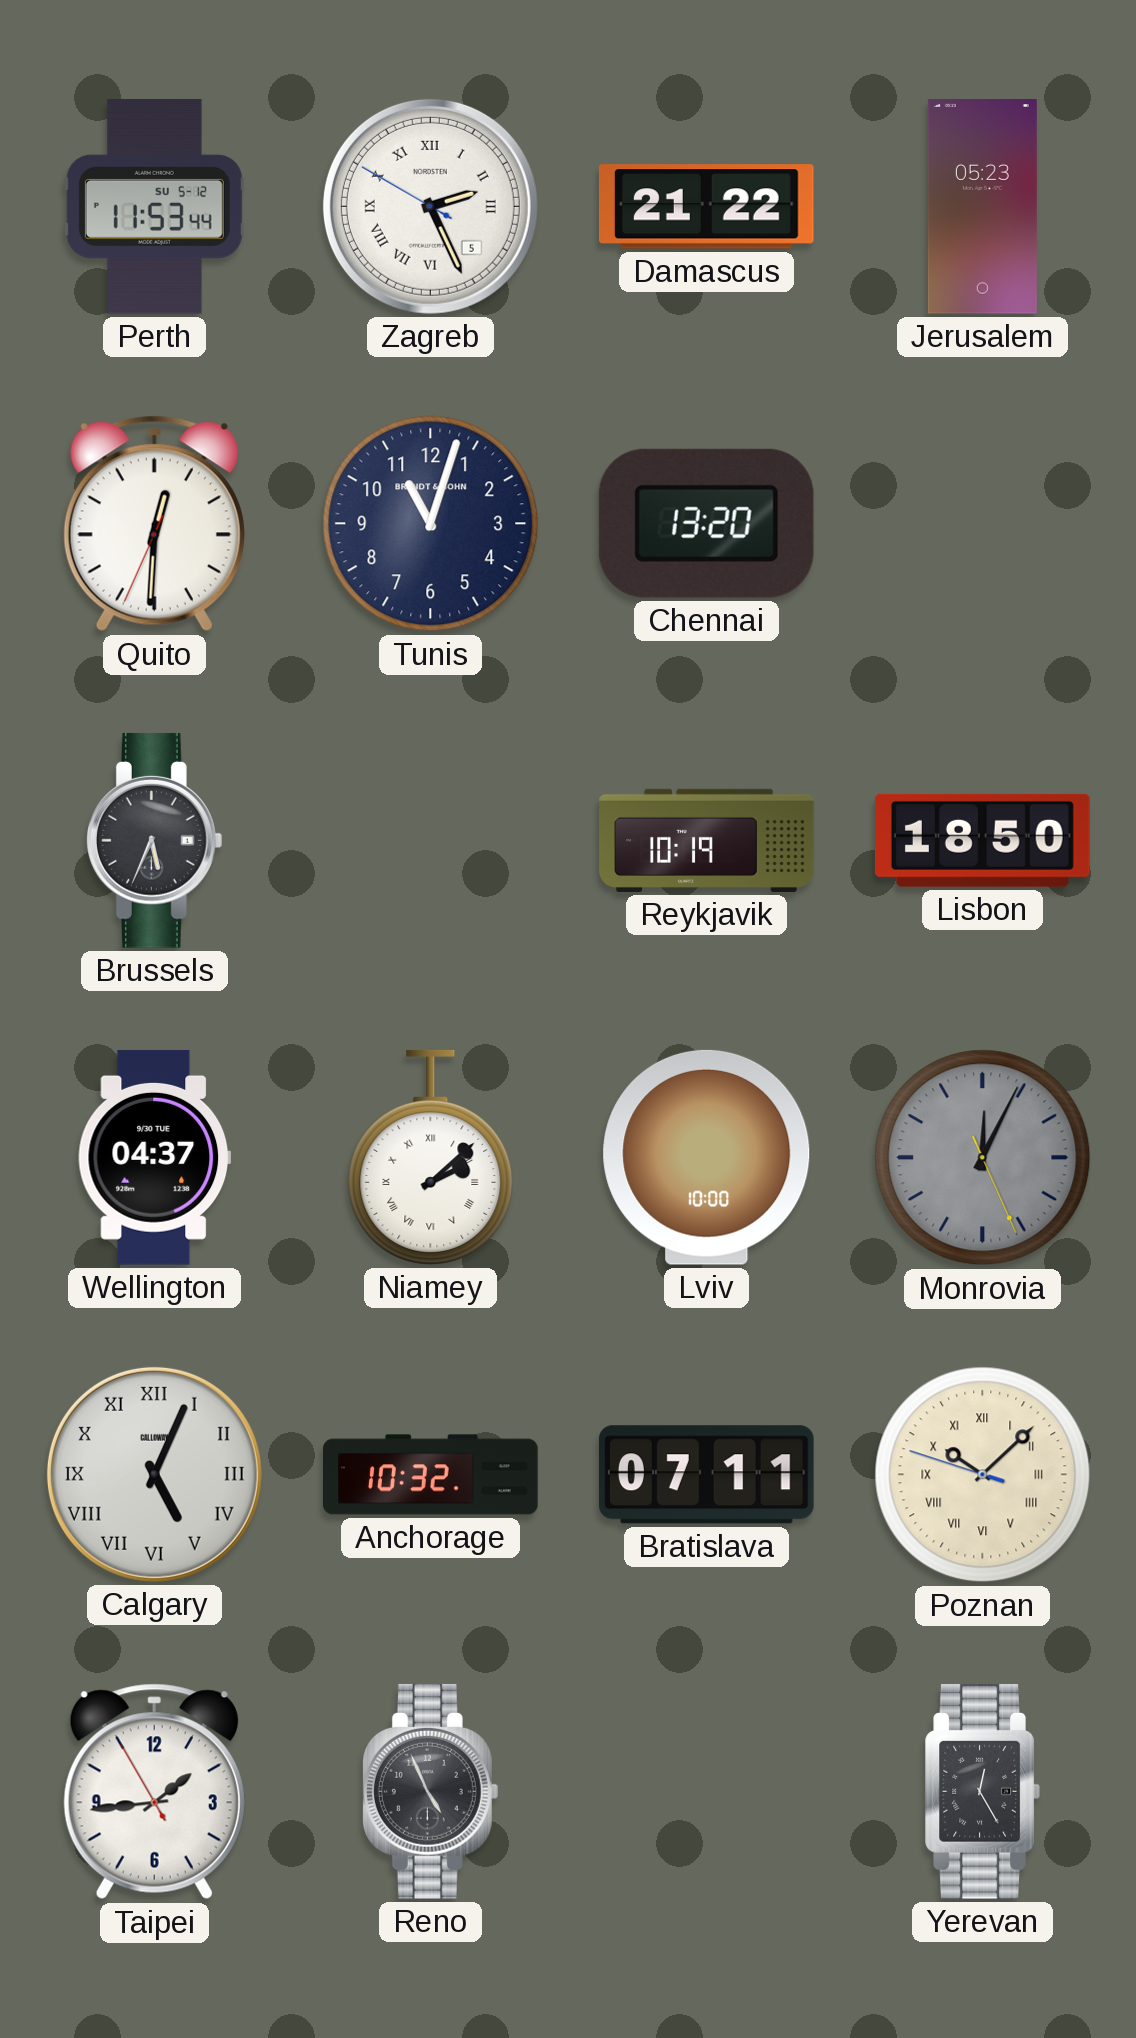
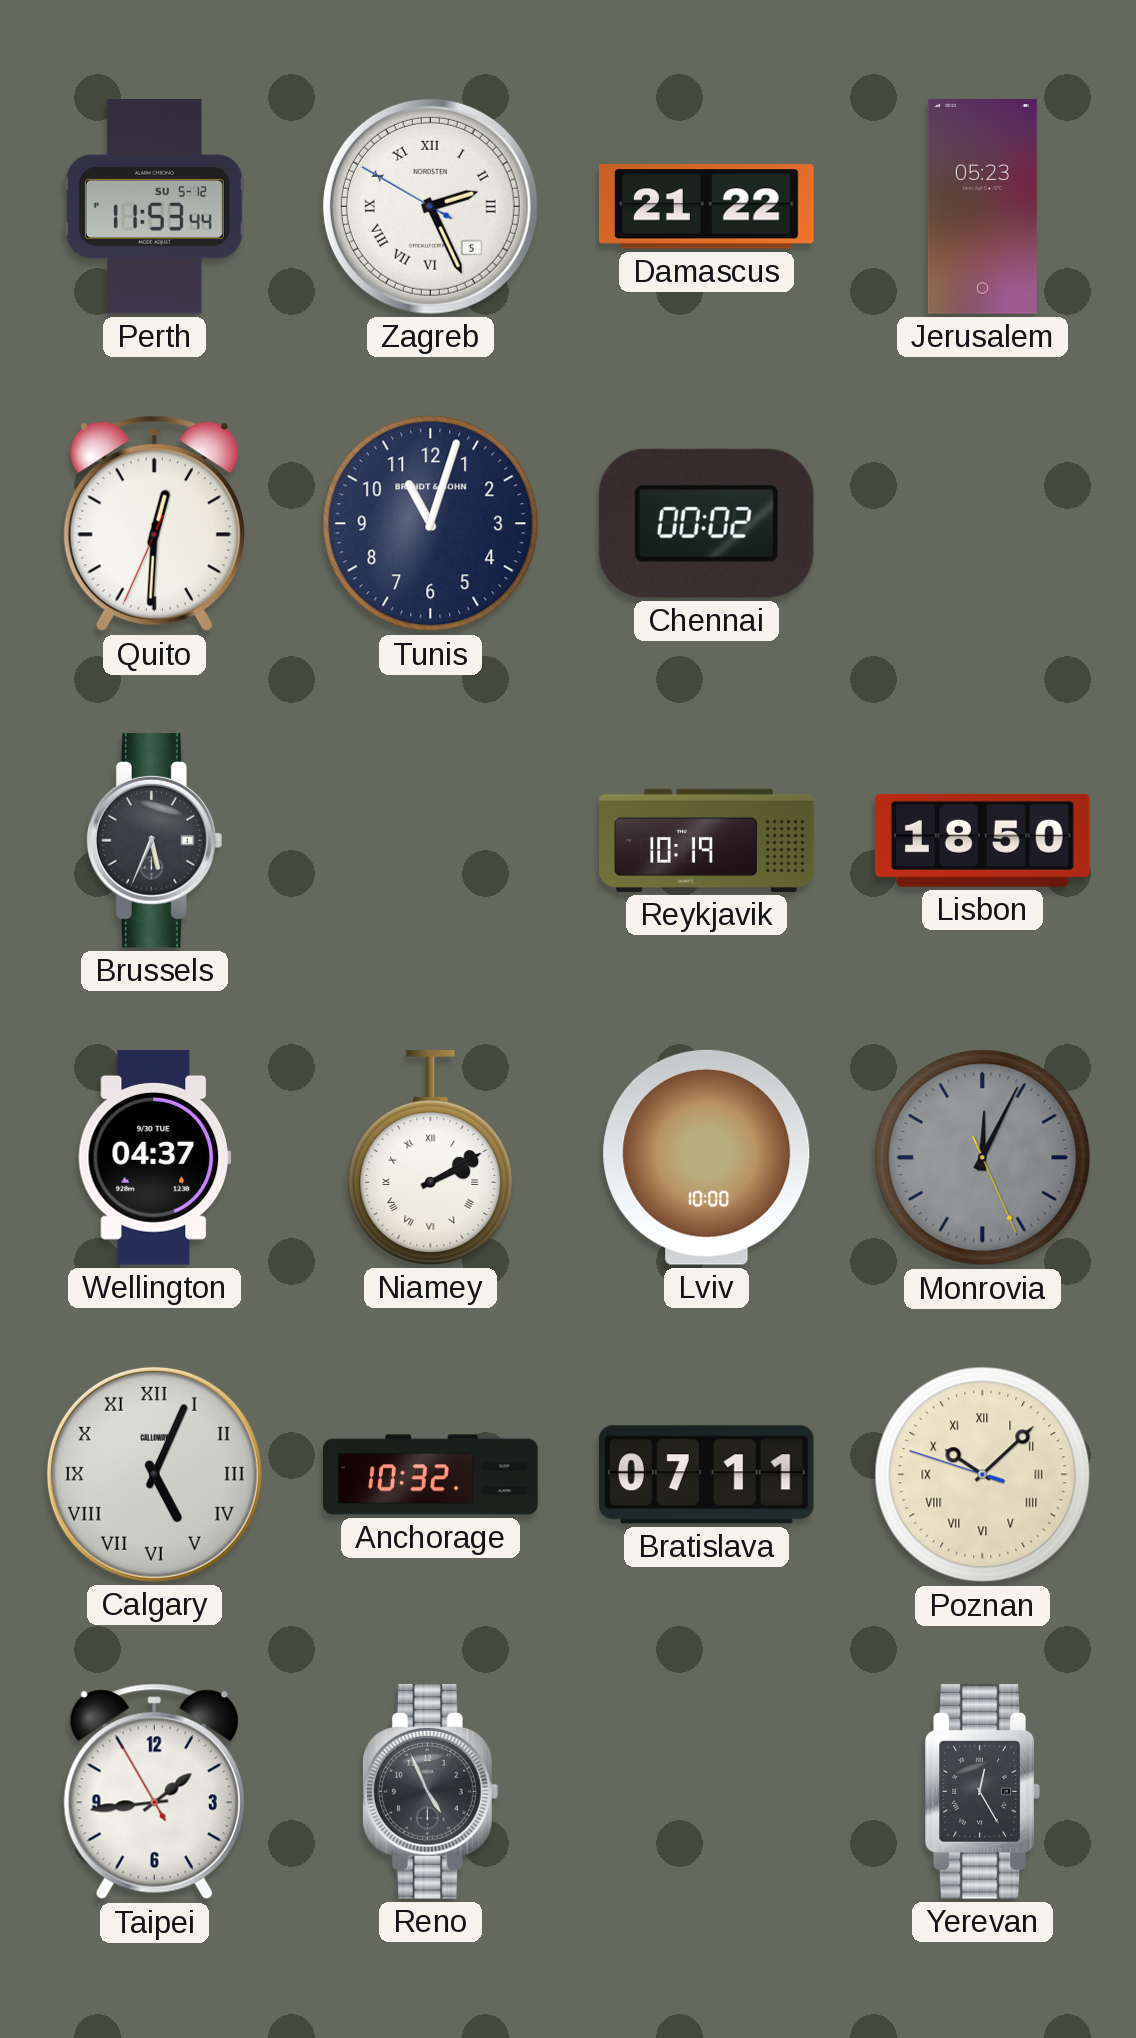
Chennai: 13:20 -> 00:02
Niamey: 2:08 -> 2:10
